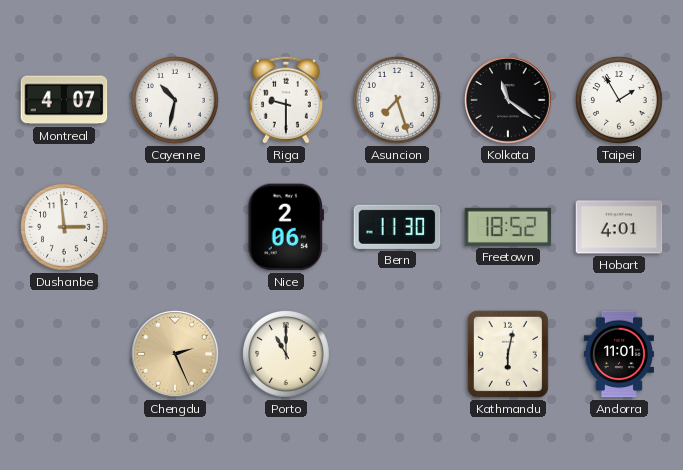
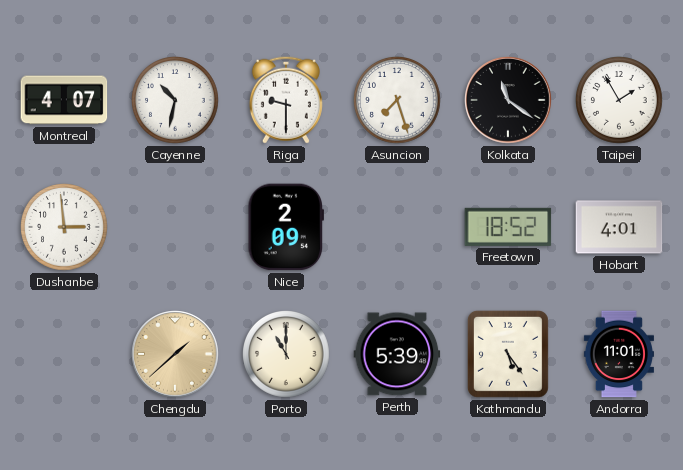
Nice: 2:06 -> 2:09
Bern: 11:30 -> none
Chengdu: 2:26 -> 1:38
Perth: none -> 5:39
Kathmandu: 6:02 -> 5:24
